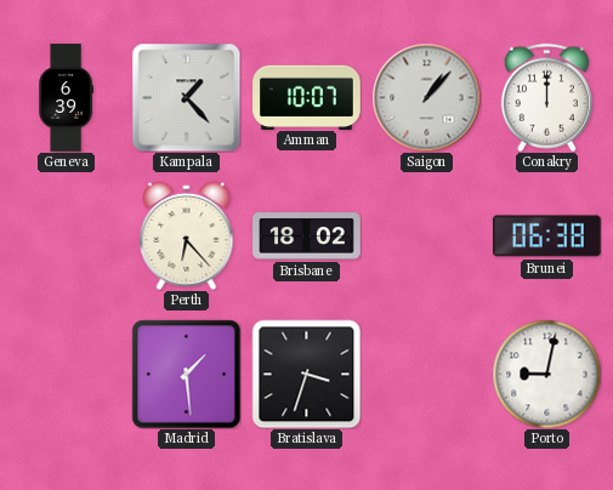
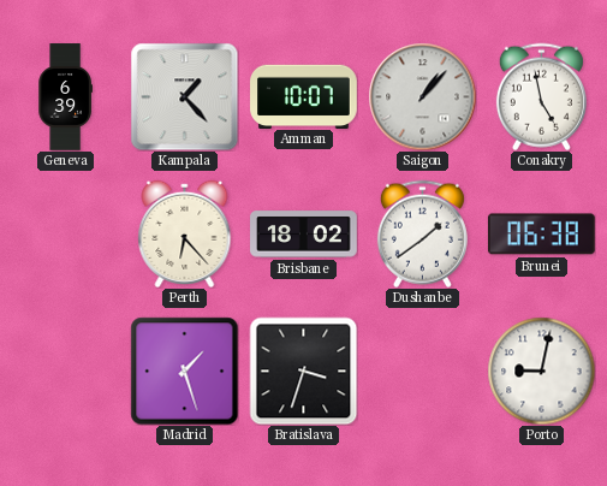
Conakry: 12:00 -> 4:58
Dushanbe: none -> 1:39
Madrid: 1:29 -> 1:27
